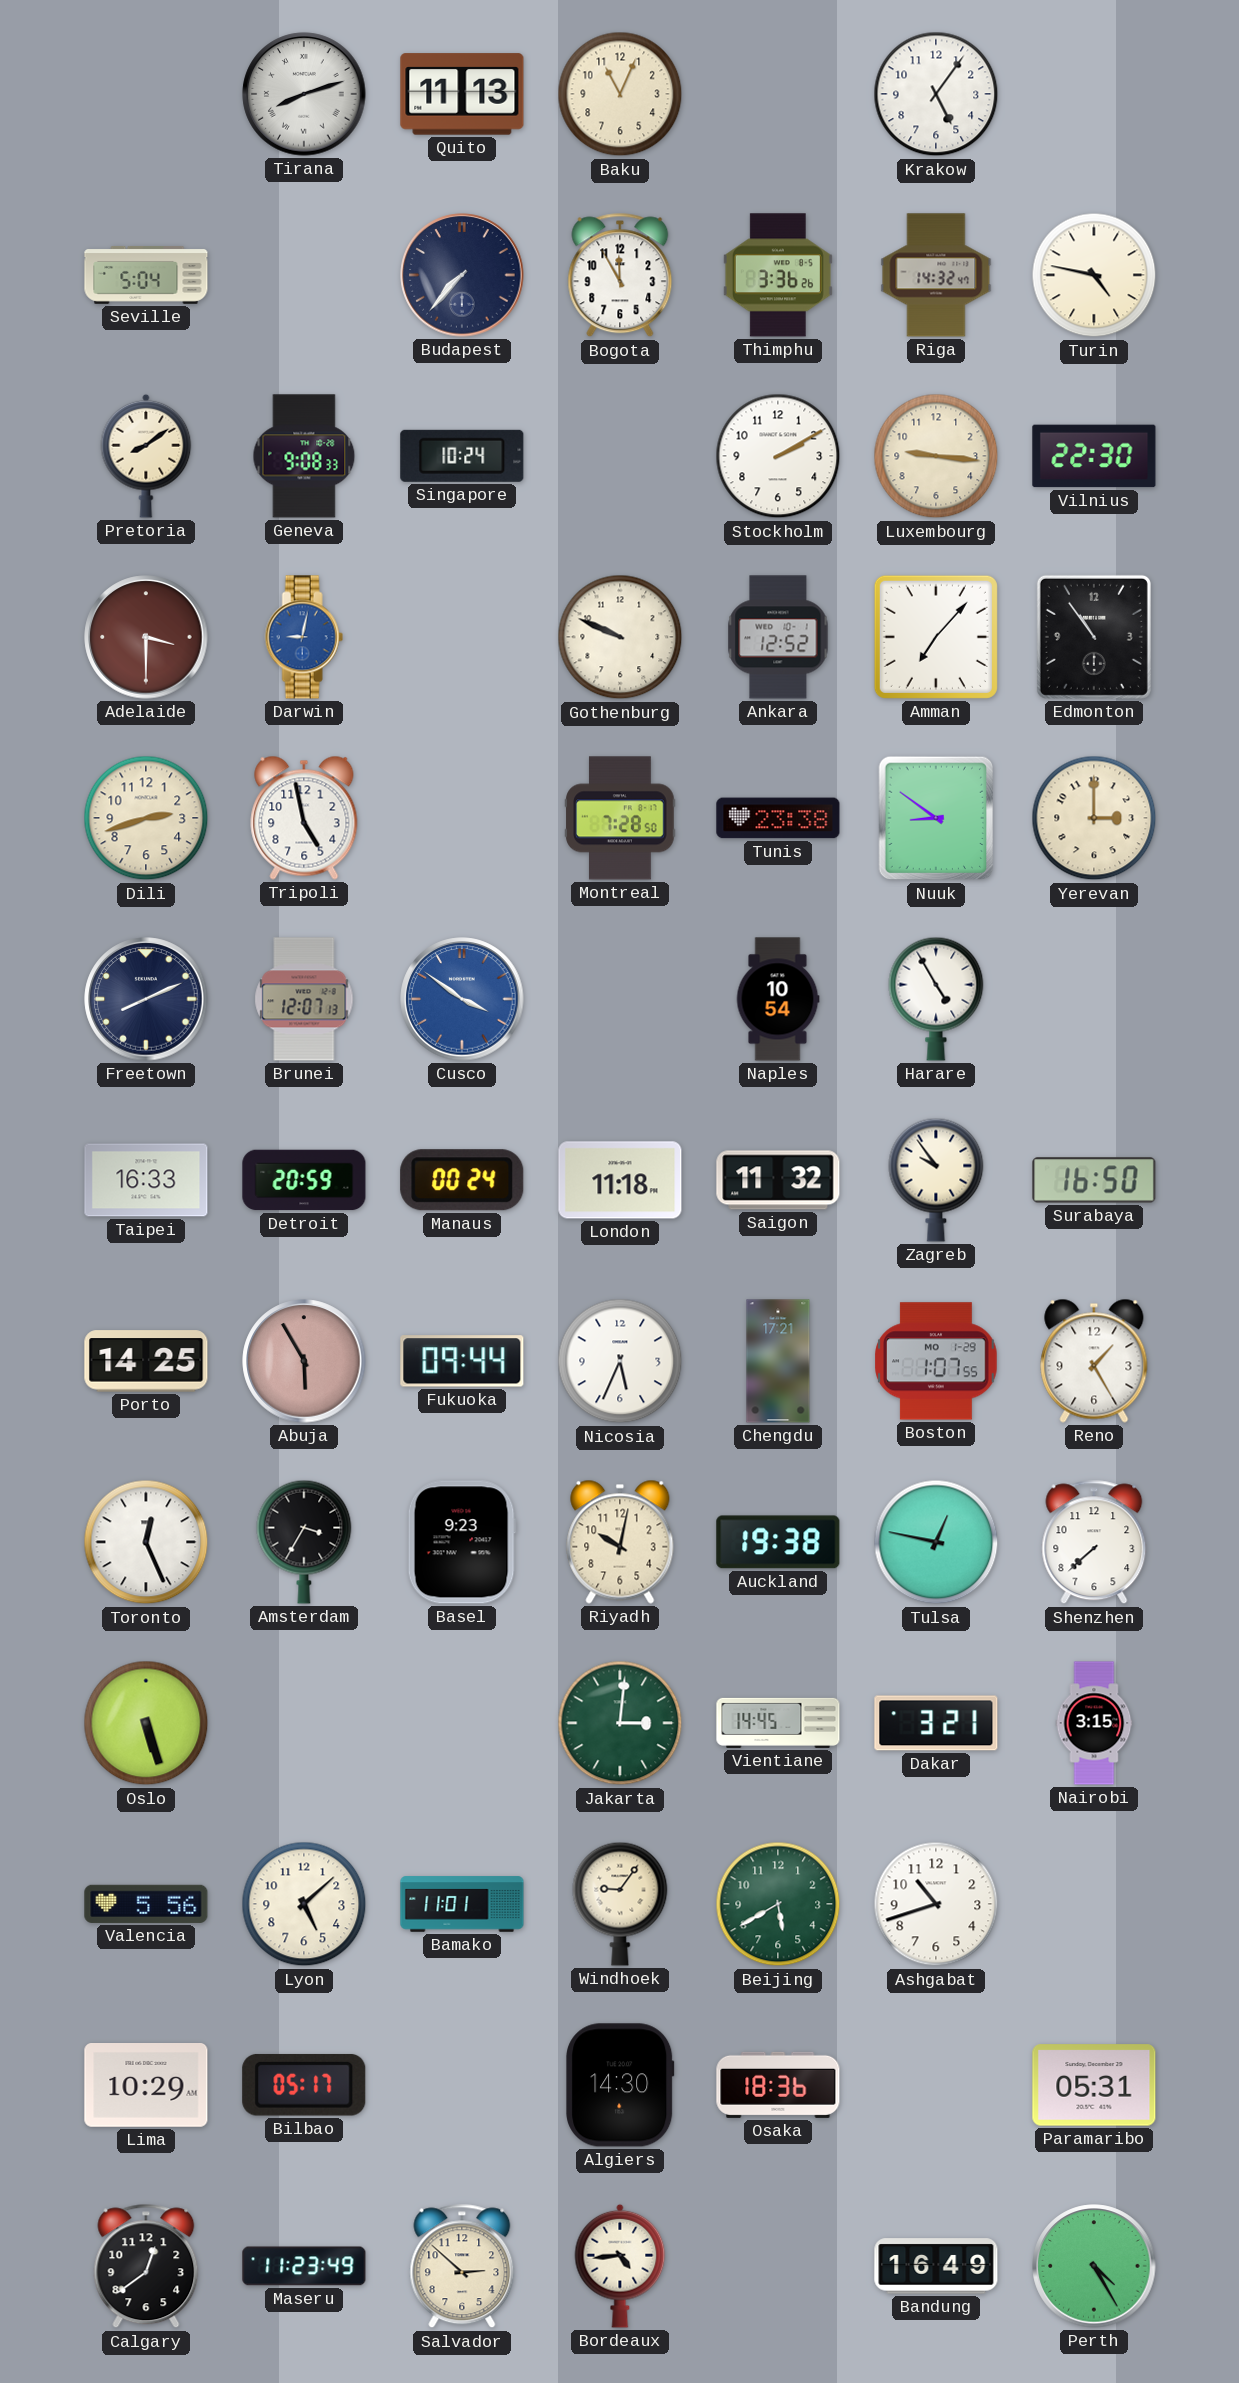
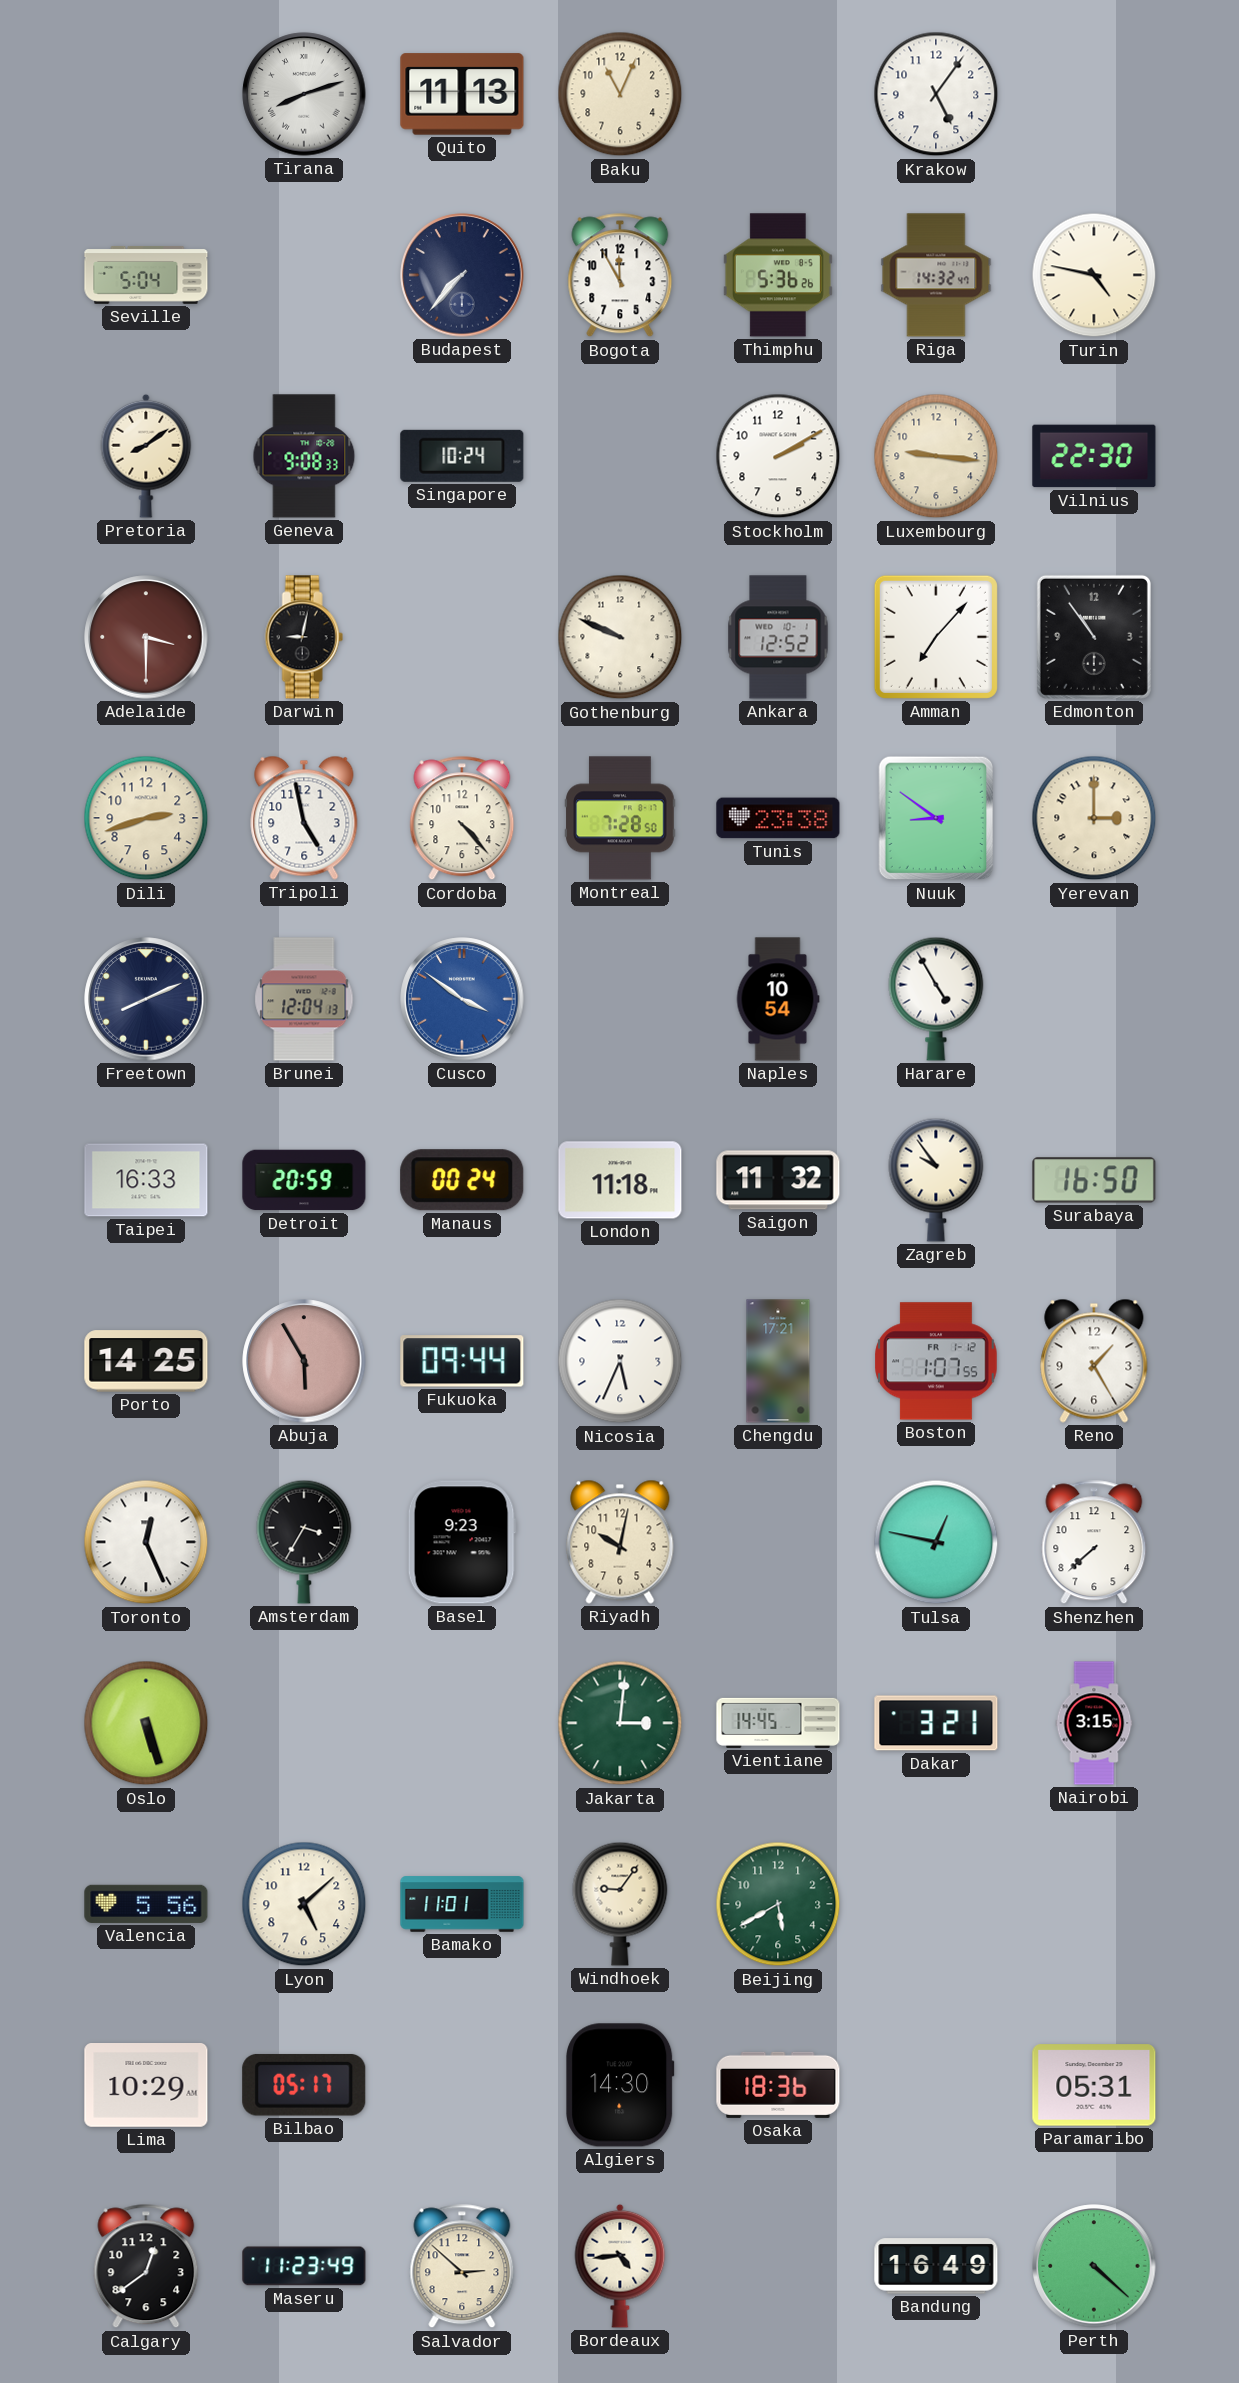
Thimphu: 3:36 -> 5:36
Darwin dial: blue -> black
Cordoba: none -> 4:23
Brunei: 12:07 -> 12:04
Boston date: MO 1-29 -> FR 1-12
Auckland: 19:38 -> none
Ashgabat: 10:42 -> none
Perth: 4:25 -> 4:22
